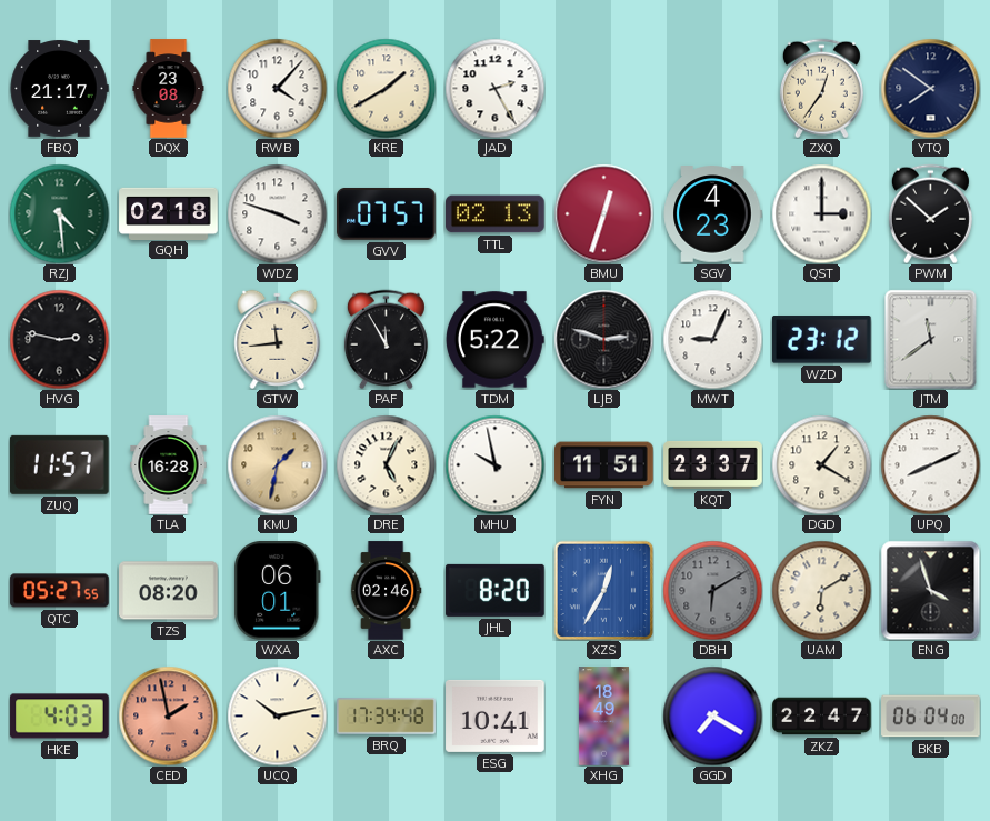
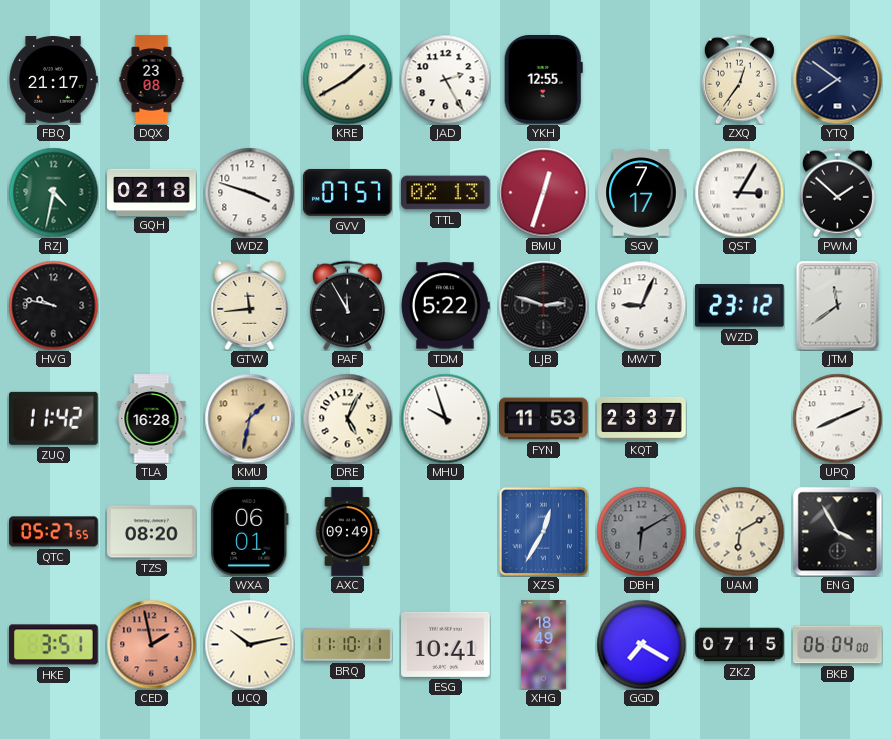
RWB: 4:07 -> none
YKH: none -> 12:55
RZJ: 4:29 -> 4:32
SGV: 4:23 -> 7:17
QST: 3:00 -> 3:05
HVG: 2:47 -> 9:47
ZUQ: 11:57 -> 11:42
MHU: 9:58 -> 9:57
FYN: 11:51 -> 11:53
DGD: 1:20 -> none
AXC: 02:46 -> 09:49
JHL: 8:20 -> none
ENG: 3:57 -> 3:55
HKE: 4:03 -> 3:51
BRQ: 17:34 -> 11:10
ZKZ: 22:47 -> 07:15
